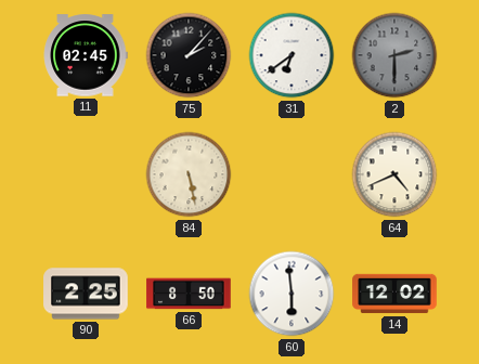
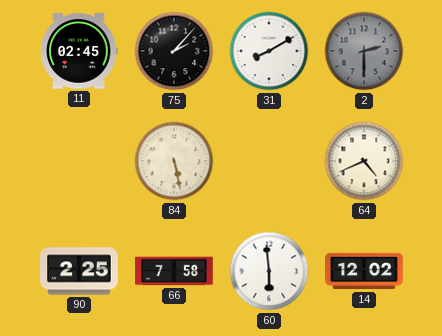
31: 6:39 -> 8:10
66: 8:50 -> 7:58
